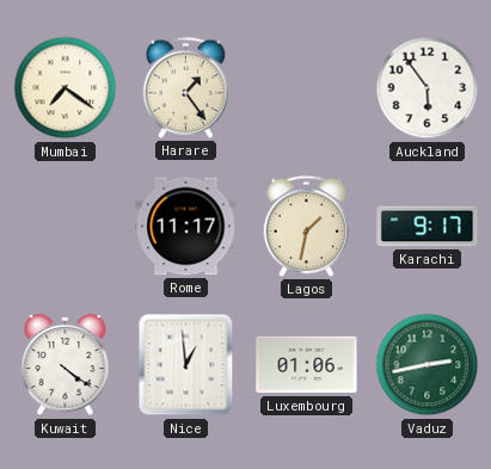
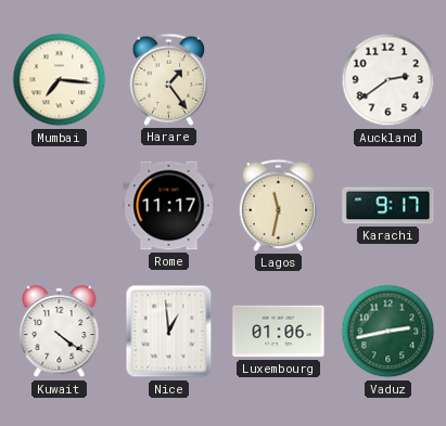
Mumbai: 7:21 -> 7:16
Auckland: 5:54 -> 2:39
Lagos: 1:32 -> 11:32
